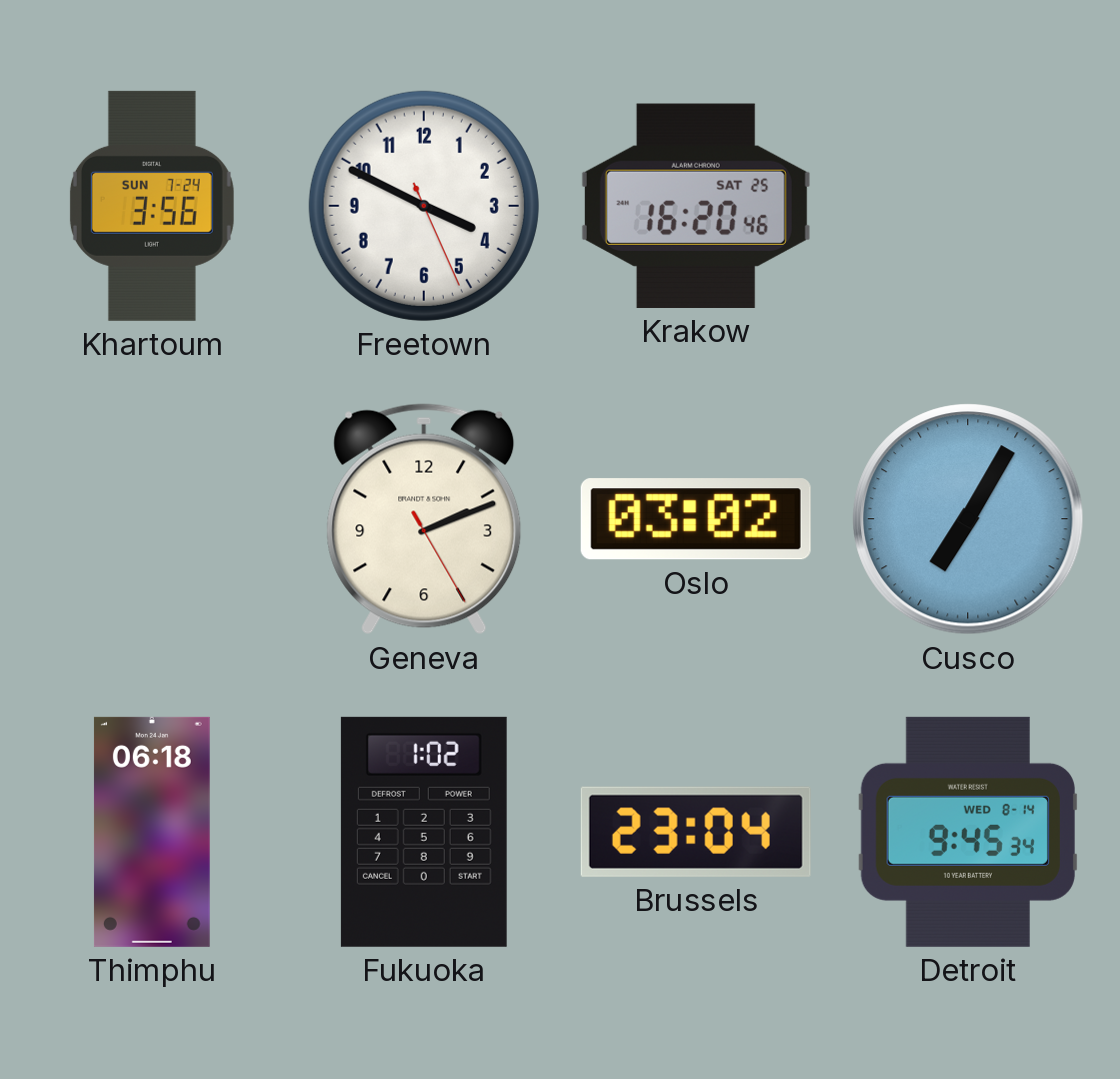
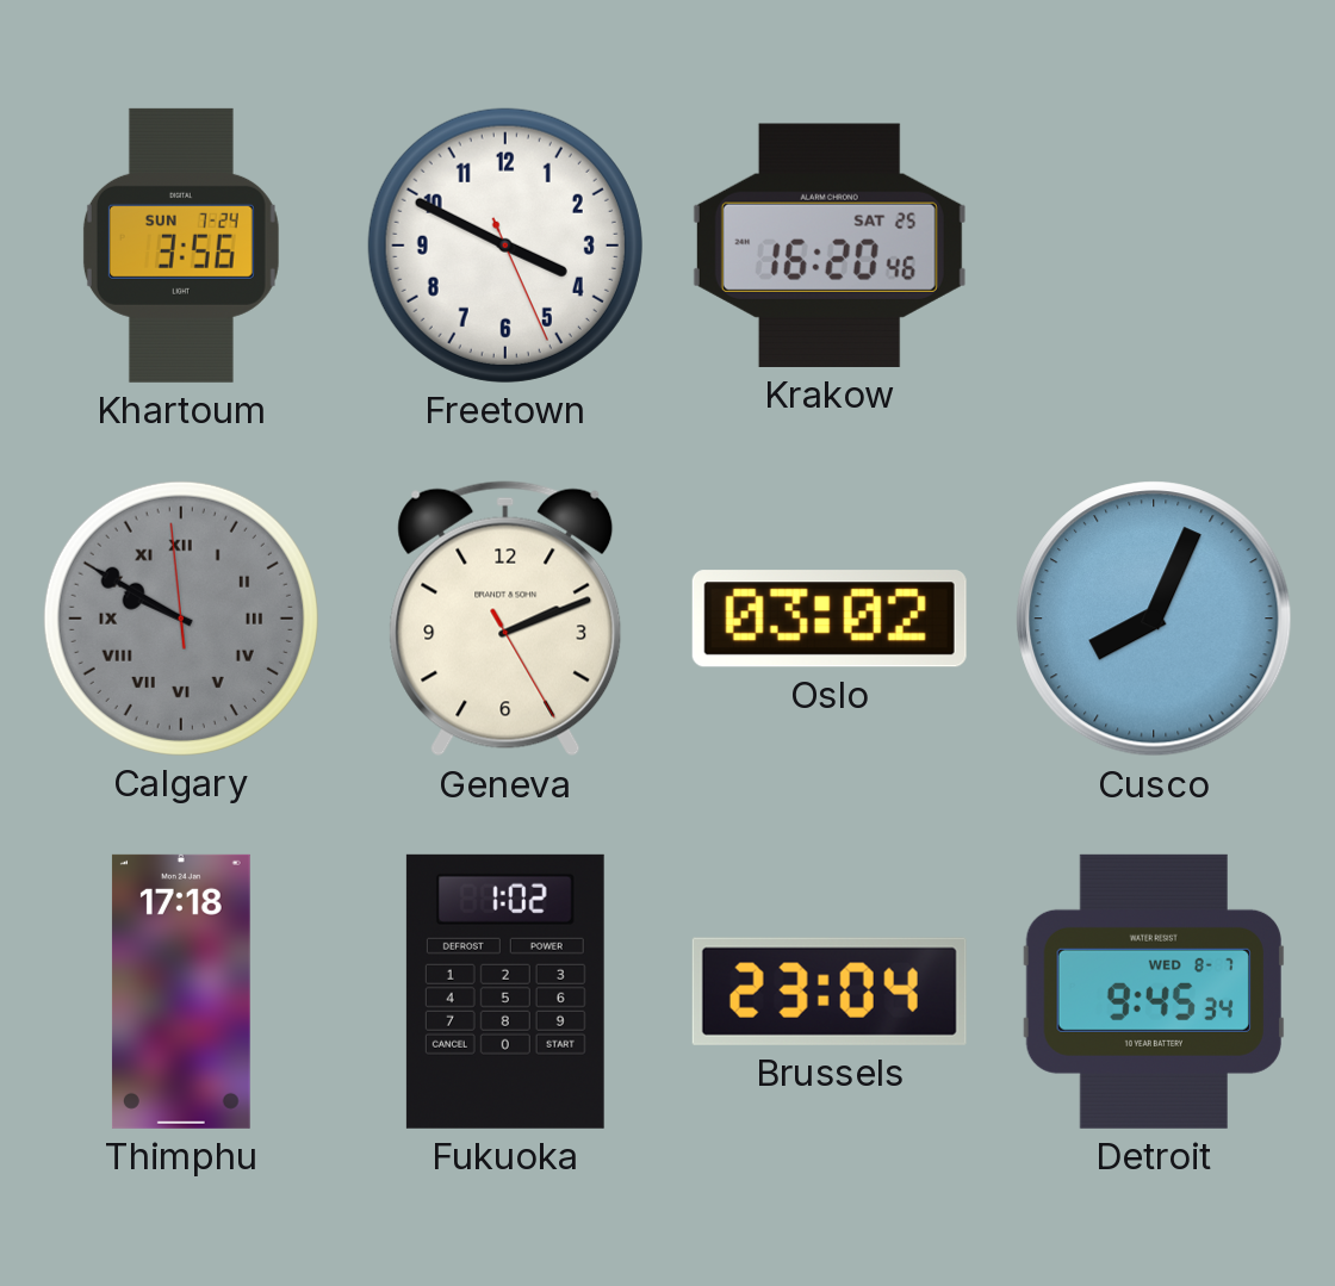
Calgary: none -> 9:49
Cusco: 7:05 -> 8:04
Thimphu: 06:18 -> 17:18
Detroit date: WED 8-14 -> WED 8-7
